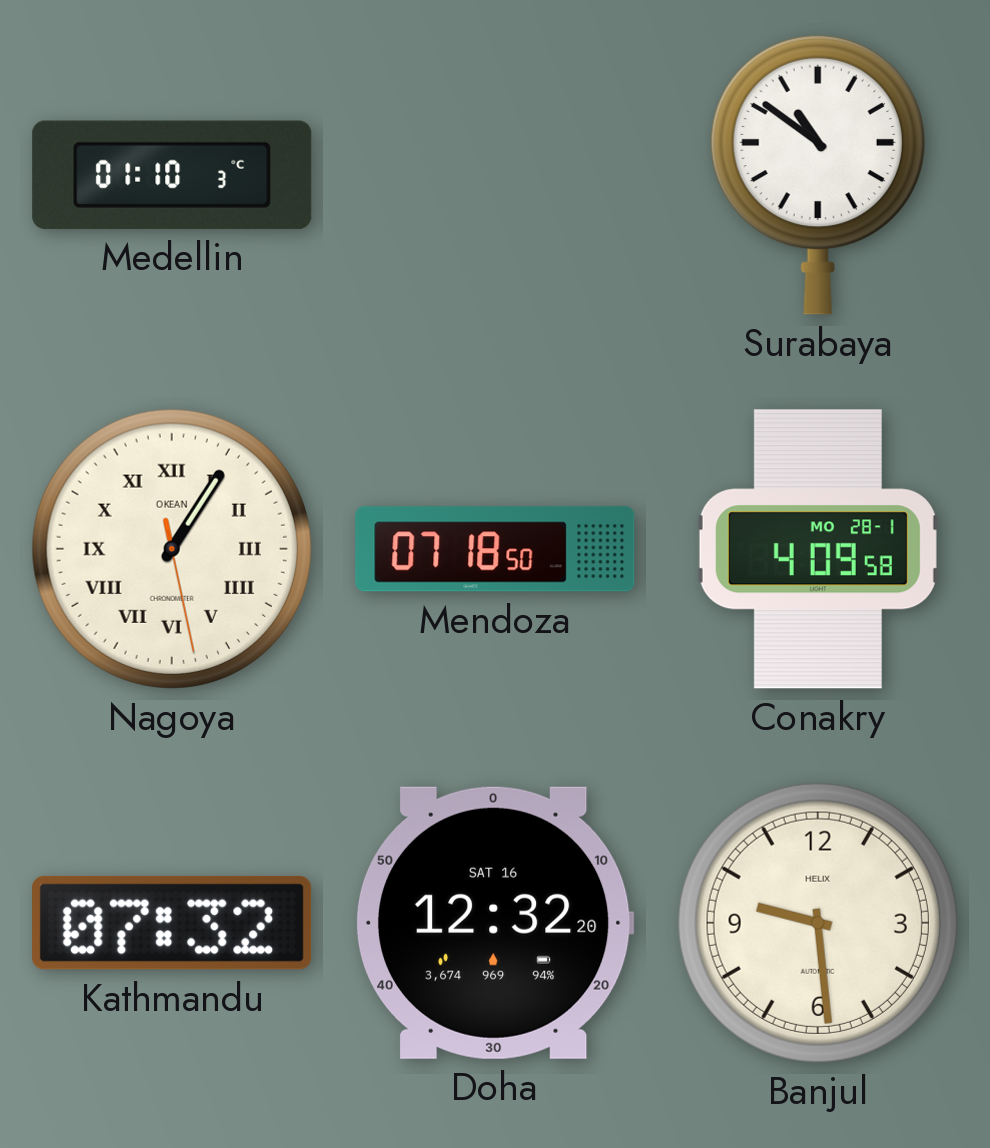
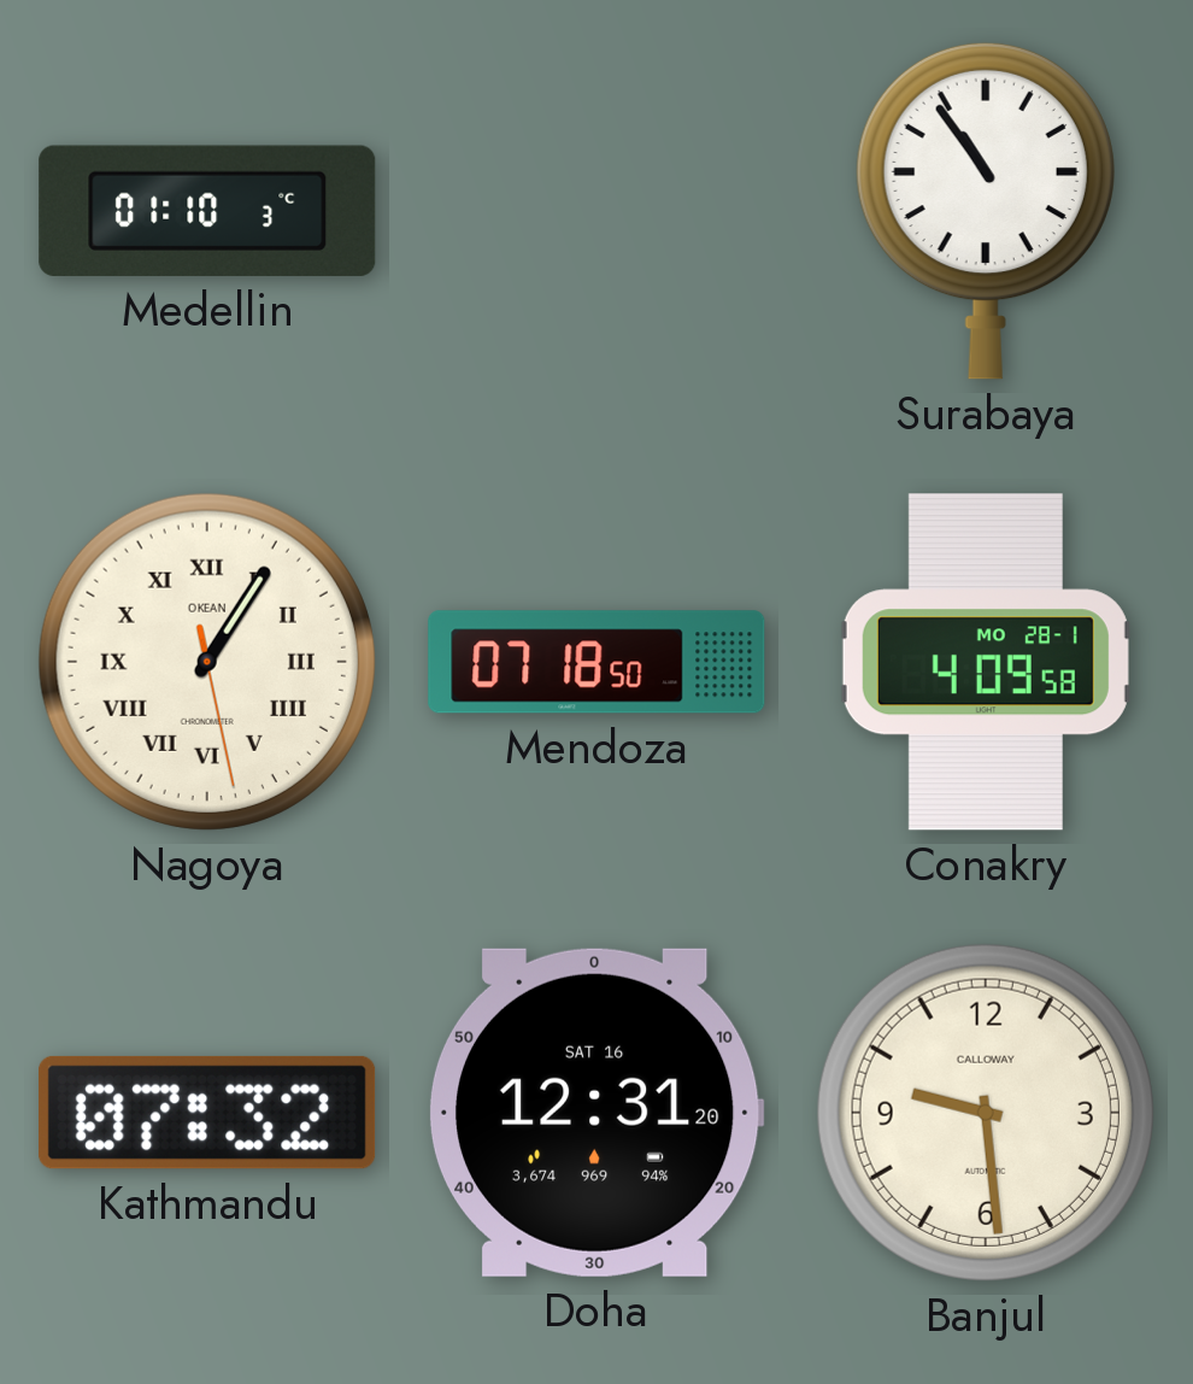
Surabaya: 10:51 -> 10:54
Doha: 12:32 -> 12:31
Banjul brand: HELIX -> CALLOWAY
